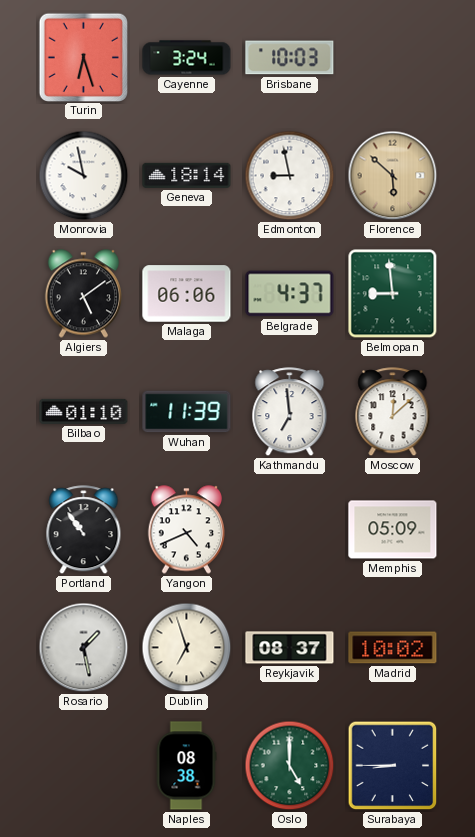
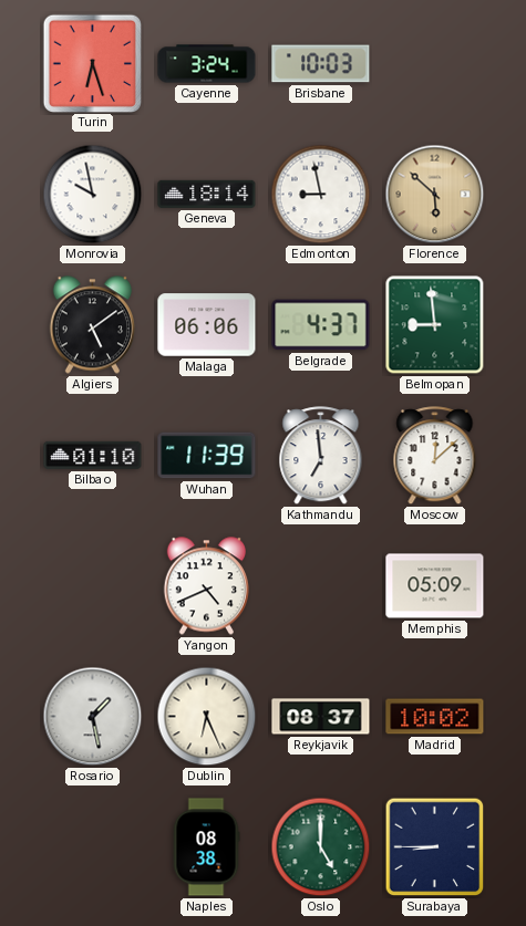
Portland: 10:54 -> none
Dublin: 6:57 -> 6:26
